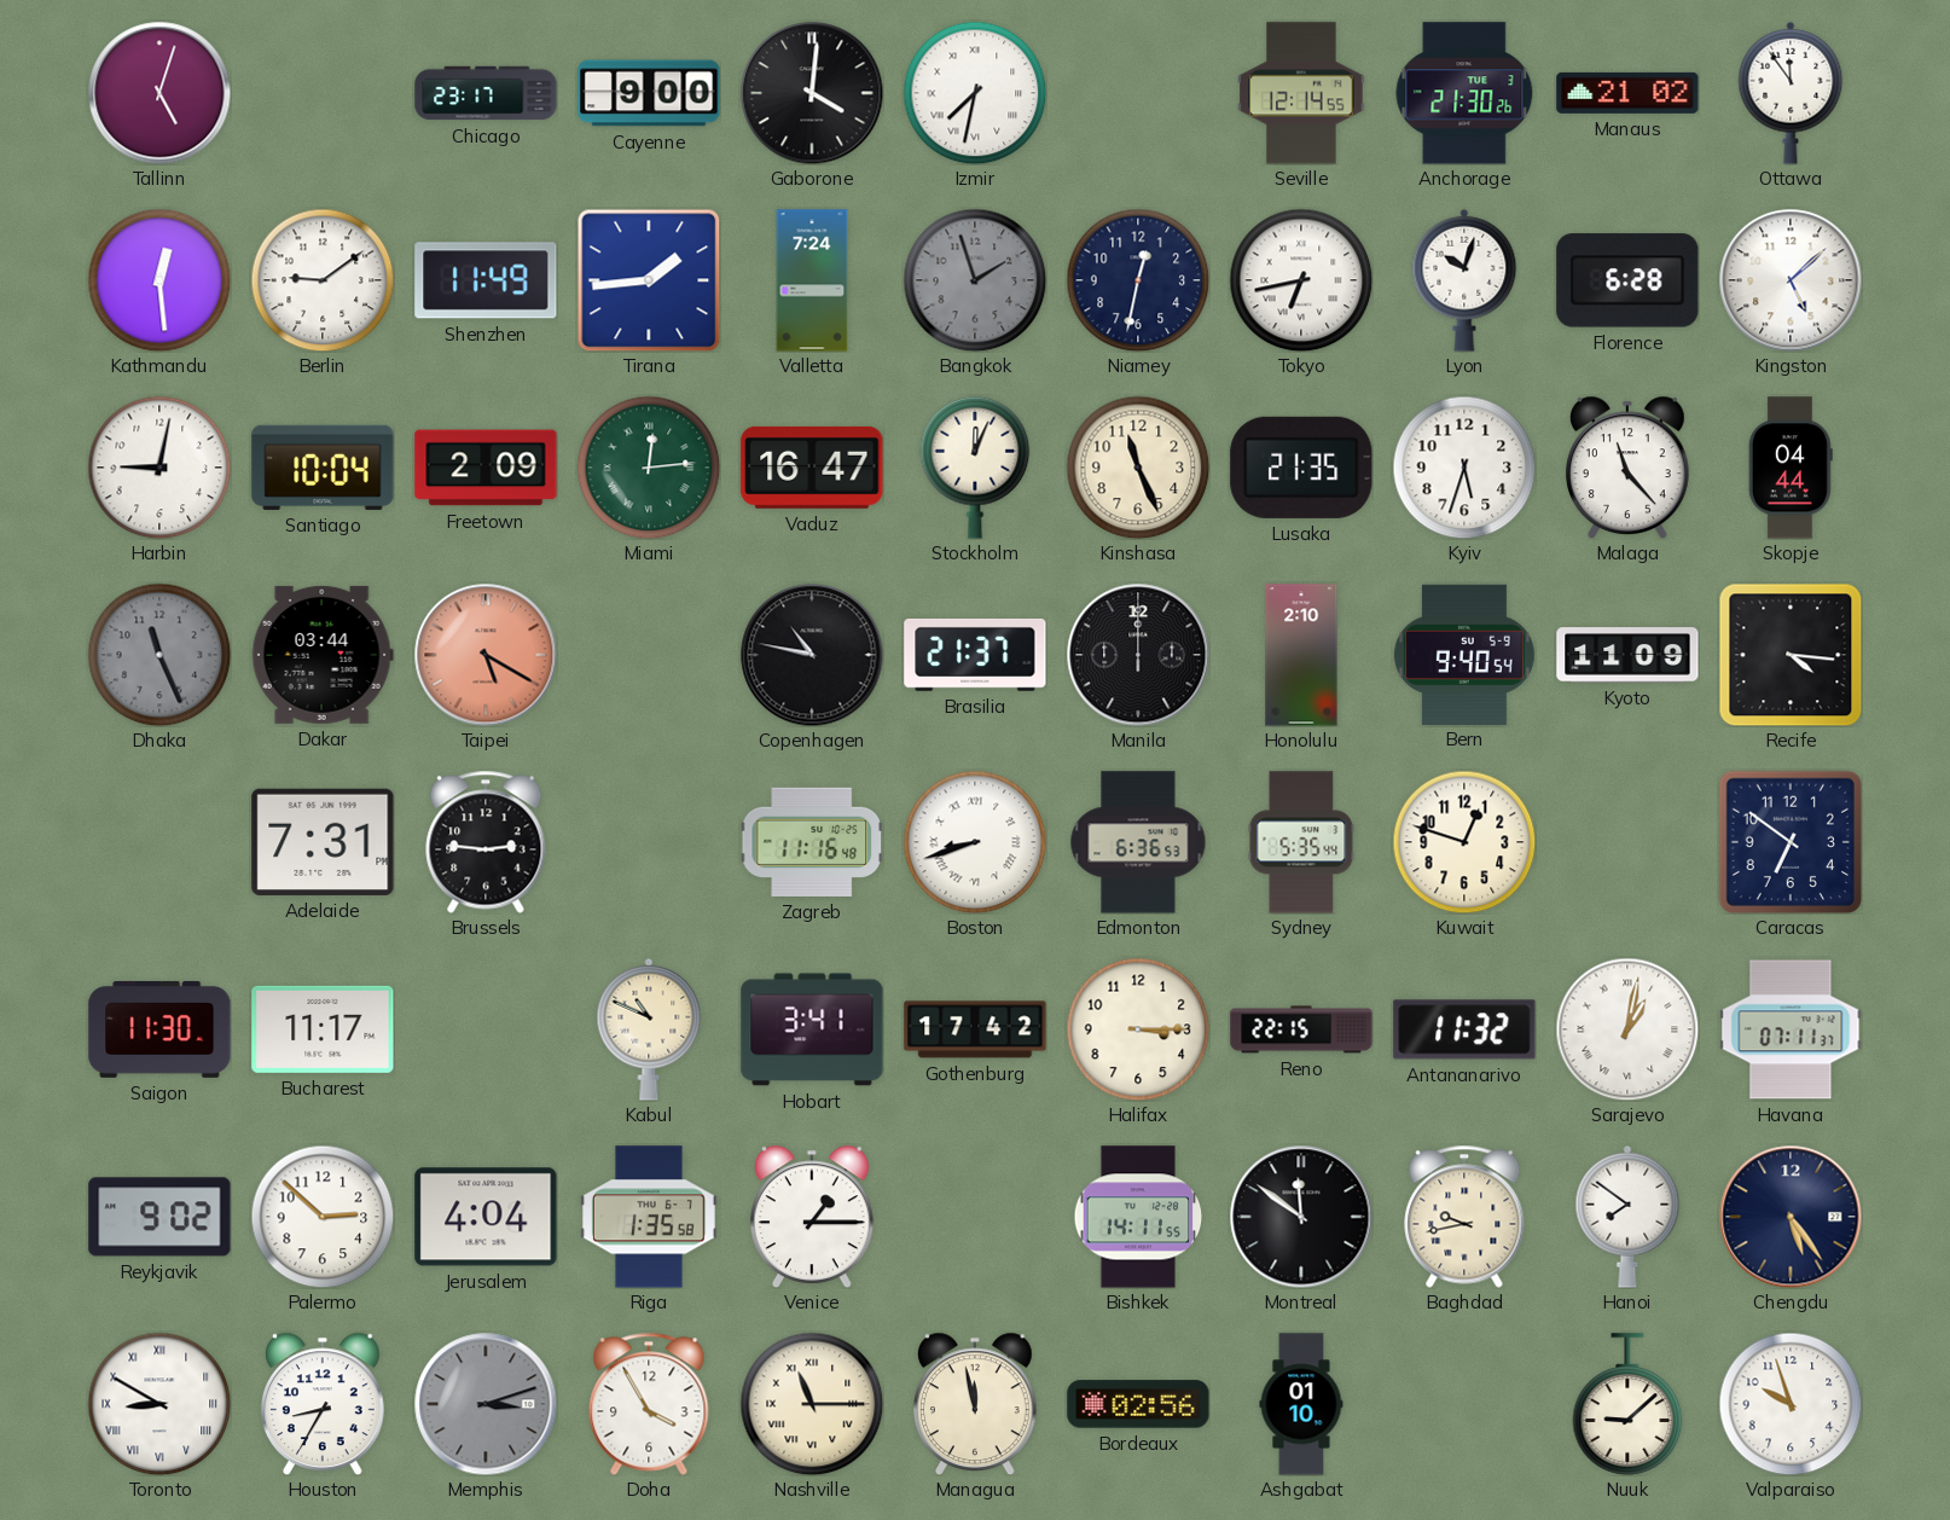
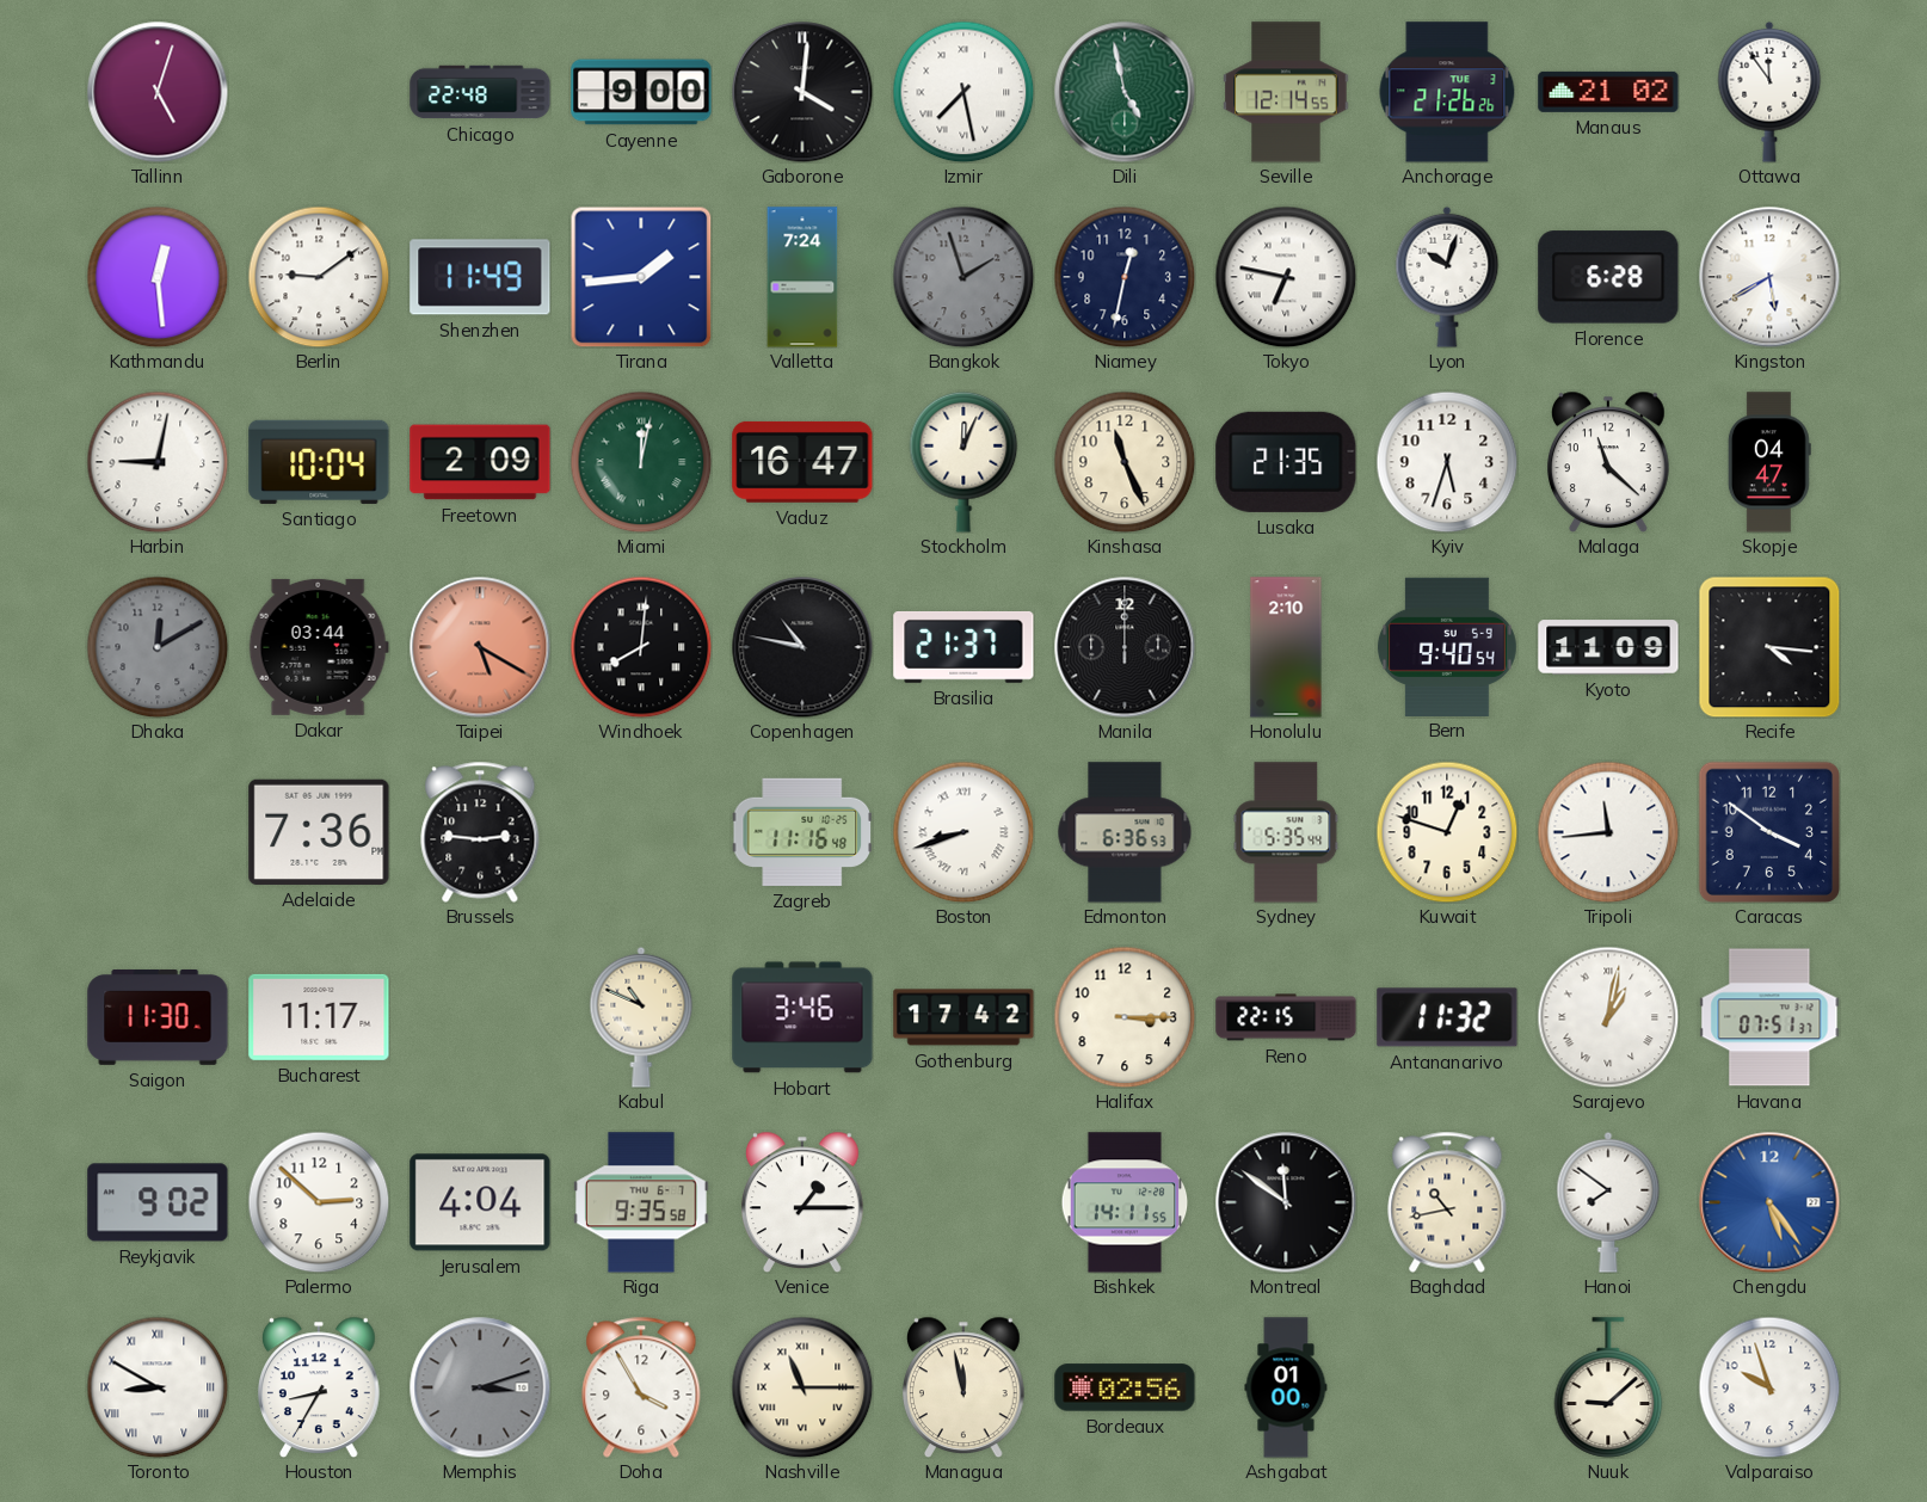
Chicago: 23:17 -> 22:48
Izmir: 7:32 -> 7:28
Dili: none -> 4:58
Anchorage: 21:30 -> 21:26
Tokyo: 6:43 -> 6:47
Kingston: 5:08 -> 5:40
Miami: 12:14 -> 12:02
Malaga: 11:23 -> 11:22
Skopje: 04:44 -> 04:47
Dhaka: 11:26 -> 12:10
Windhoek: none -> 8:01
Adelaide: 7:31 -> 7:36
Tripoli: none -> 11:44
Caracas: 6:51 -> 3:51
Hobart: 3:41 -> 3:46
Havana: 07:11 -> 07:51
Riga: 1:35 -> 9:35
Baghdad: 9:43 -> 10:43
Chengdu dial: navy -> blue
Ashgabat: 01:10 -> 01:00
